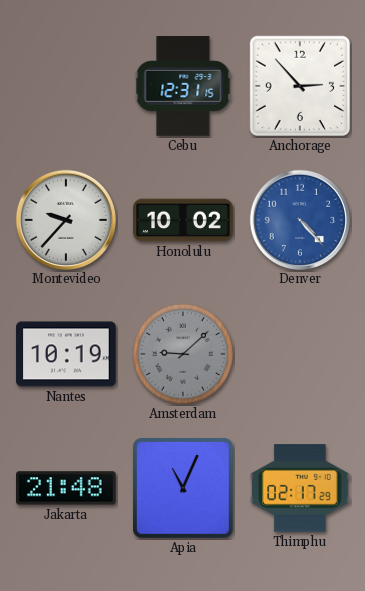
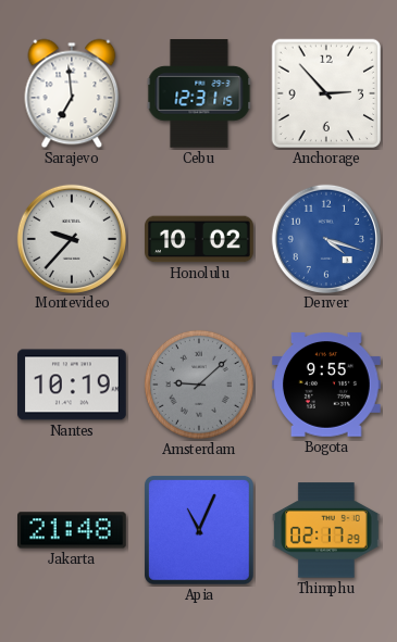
Sarajevo: none -> 6:59
Denver: 4:23 -> 4:18
Bogota: none -> 9:55
